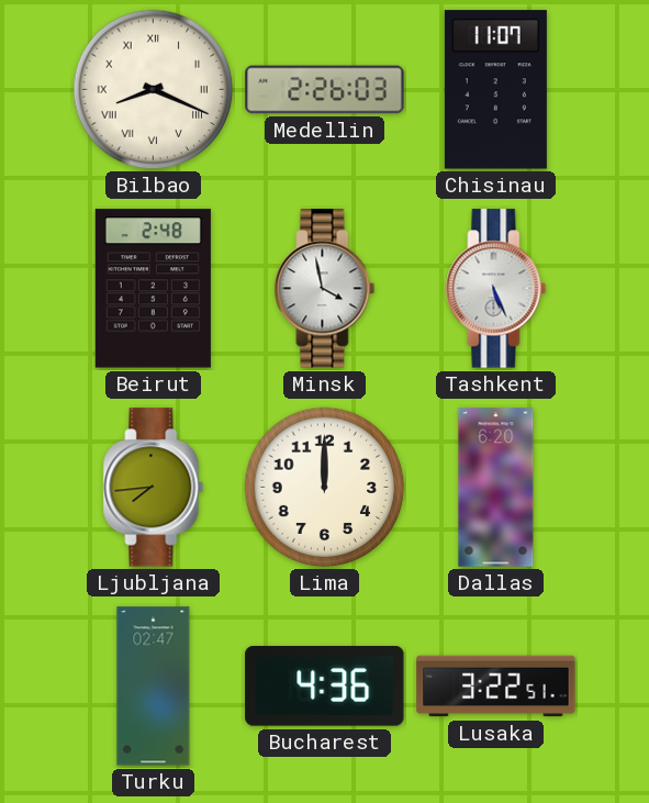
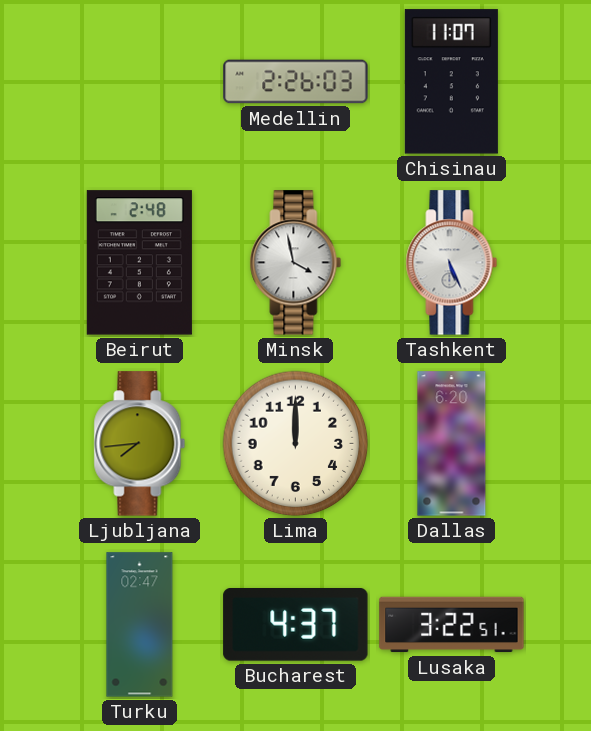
Bilbao: 8:19 -> none
Bucharest: 4:36 -> 4:37
